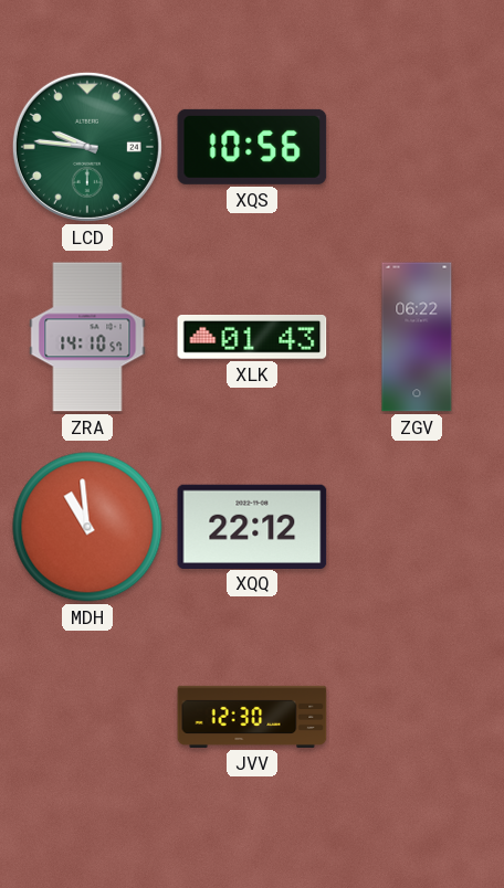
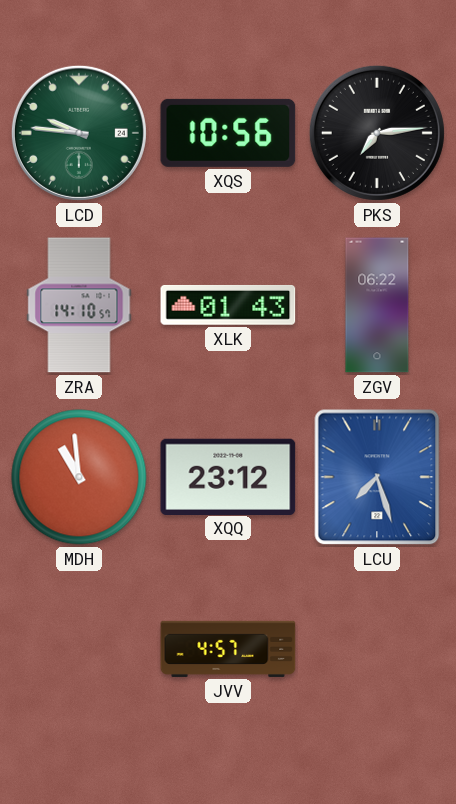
PKS: none -> 7:14
XQQ: 22:12 -> 23:12
LCU: none -> 7:27
JVV: 12:30 -> 4:57
